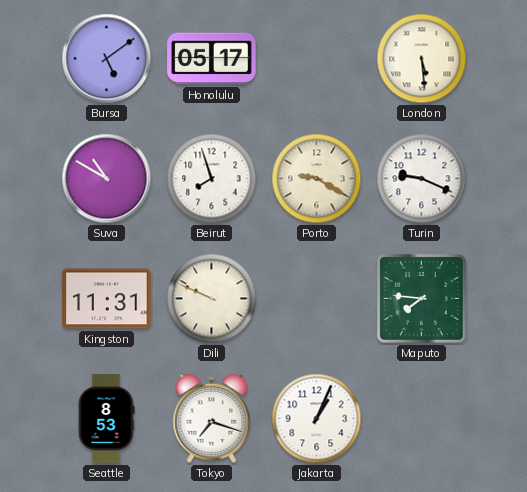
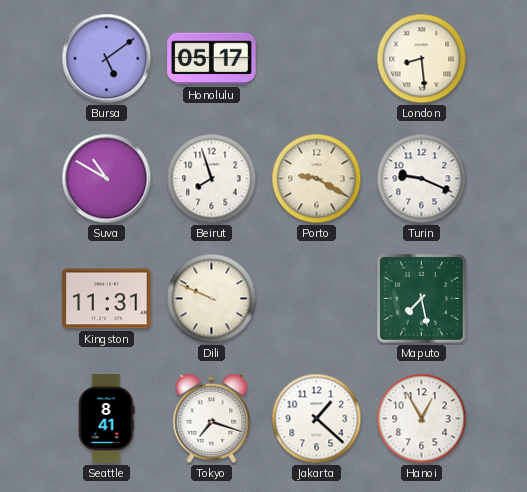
London: 5:29 -> 8:29
Maputo: 7:46 -> 7:28
Seattle: 8:53 -> 8:41
Jakarta: 1:04 -> 1:22
Hanoi: none -> 12:55
